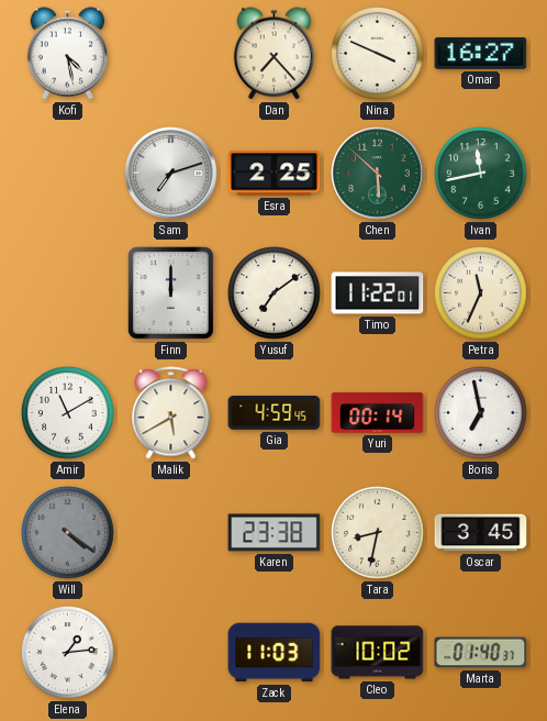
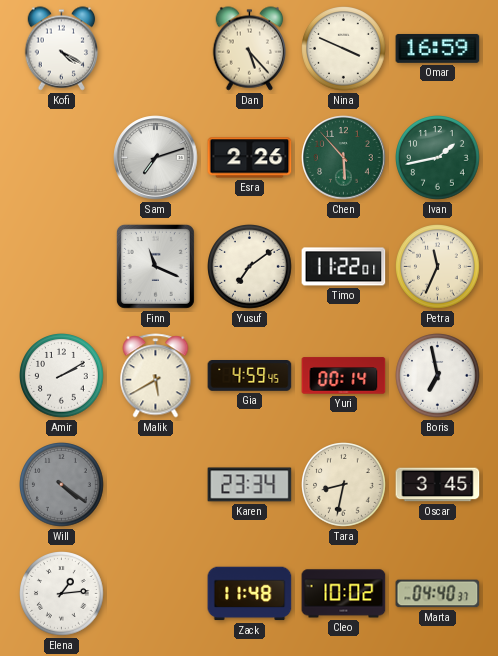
Kofi: 4:28 -> 4:20
Dan: 7:23 -> 5:23
Omar: 16:27 -> 16:59
Esra: 2:25 -> 2:26
Chen: 5:52 -> 5:53
Ivan: 11:43 -> 1:43
Finn: 12:00 -> 11:19
Amir: 11:10 -> 2:10
Karen: 23:38 -> 23:34
Zack: 11:03 -> 11:48
Marta: 01:40 -> 04:40
